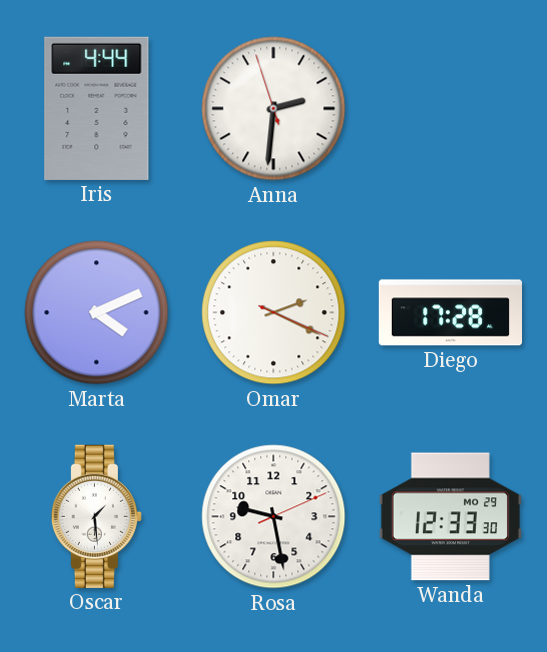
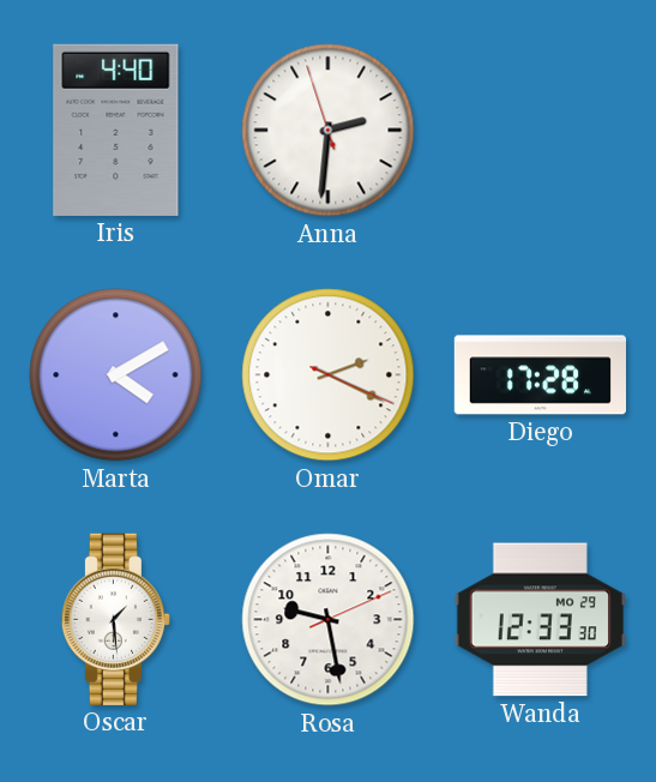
Iris: 4:44 -> 4:40
Marta: 4:11 -> 4:10
